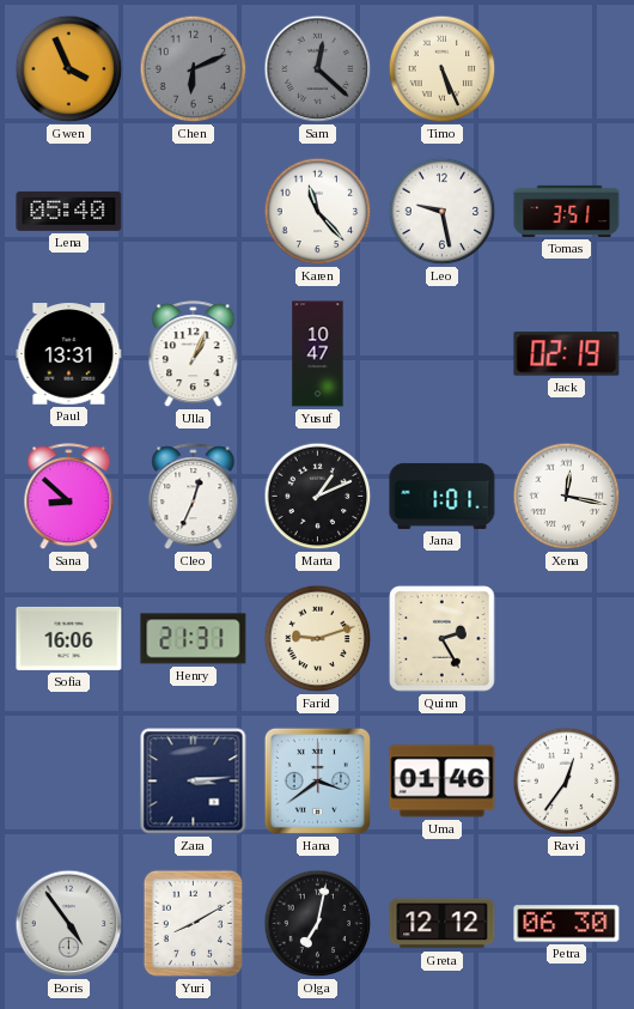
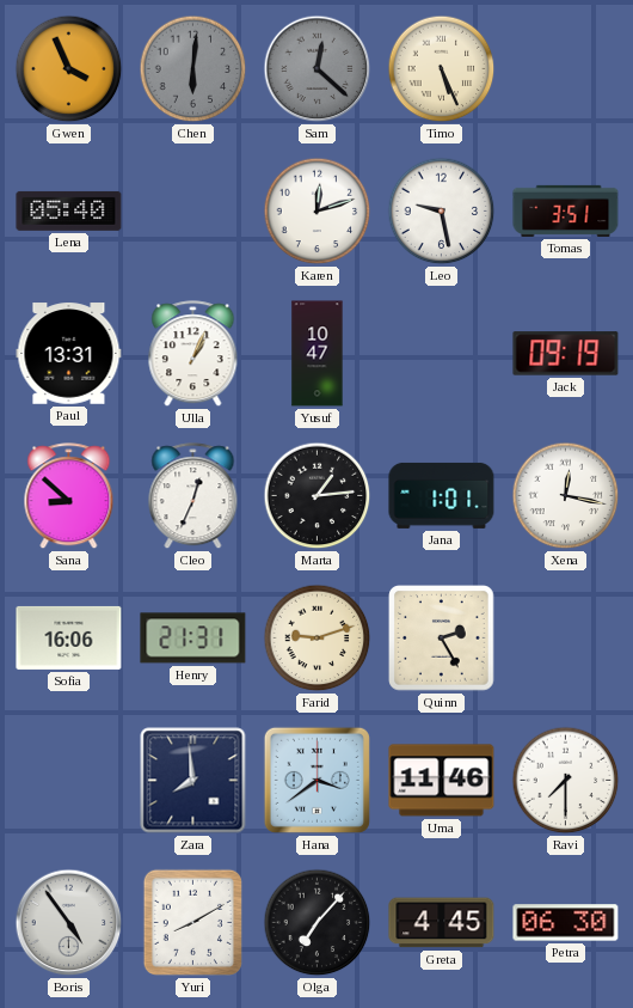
Chen: 6:11 -> 6:01
Karen: 11:23 -> 12:12
Jack: 02:19 -> 09:19
Marta: 1:11 -> 1:14
Zara: 3:14 -> 7:59
Uma: 01:46 -> 11:46
Ravi: 12:36 -> 7:30
Olga: 7:02 -> 7:07
Greta: 12:12 -> 4:45
